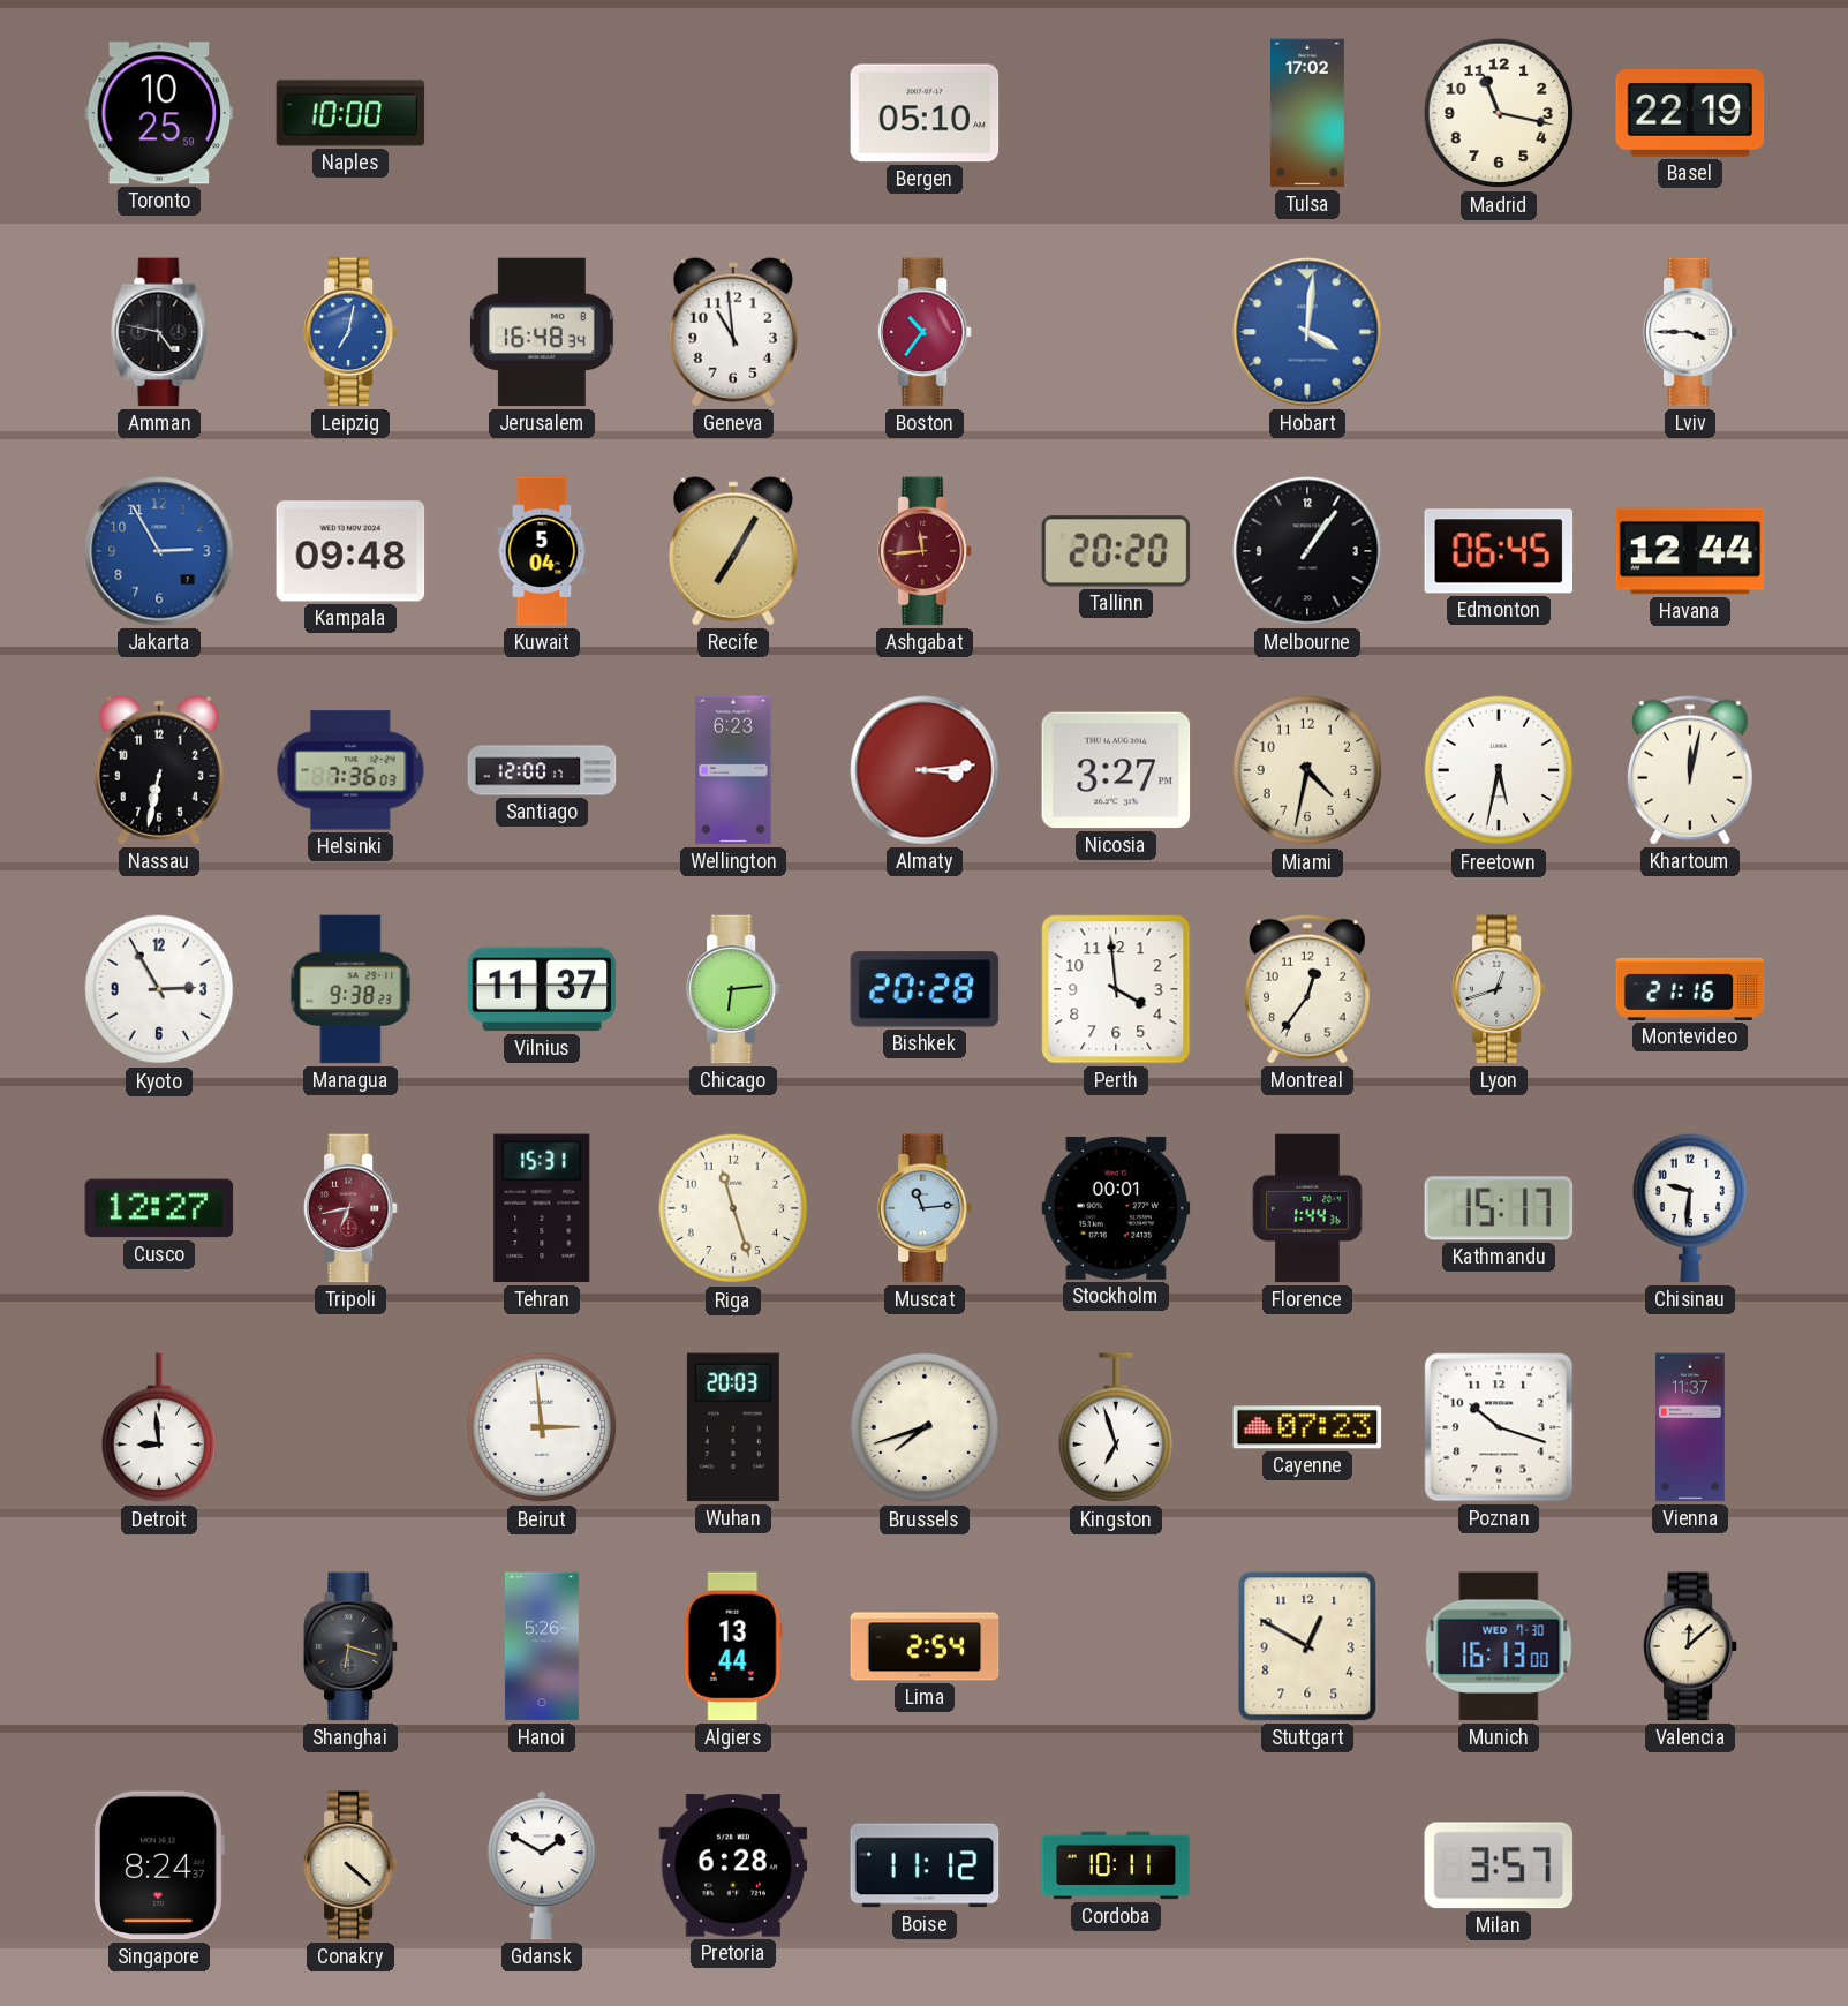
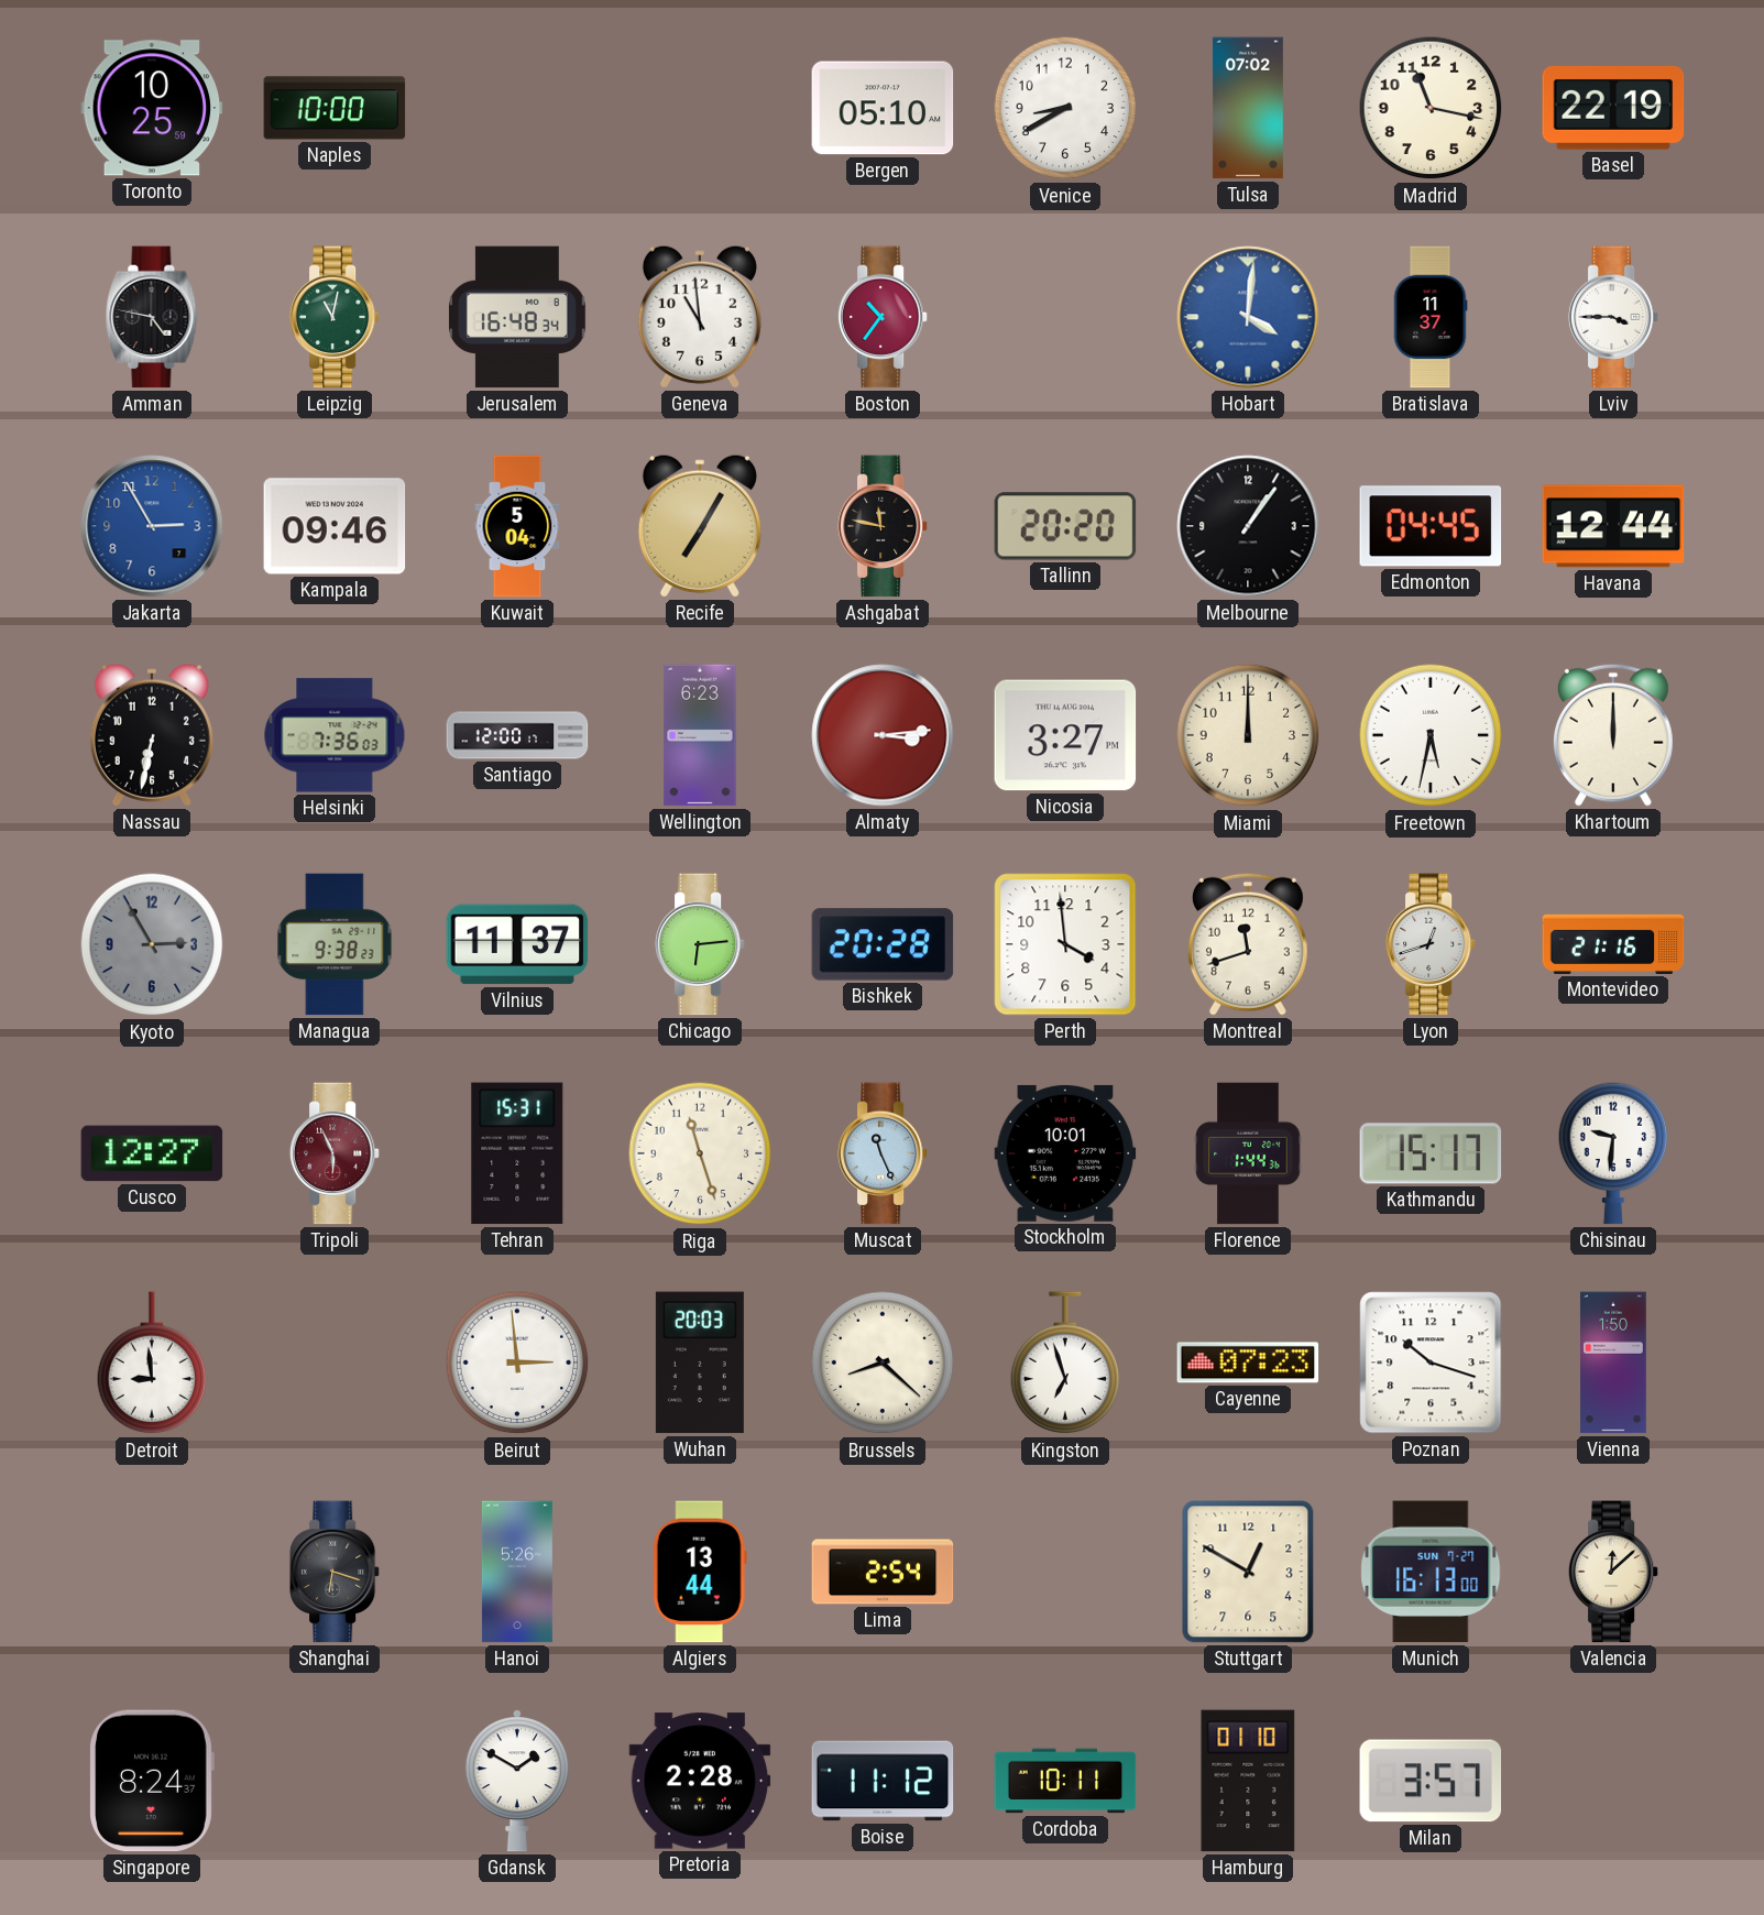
Venice: none -> 8:40
Tulsa: 17:02 -> 07:02
Leipzig: 7:02 -> 11:02
Leipzig dial: blue -> green
Bratislava: none -> 11:37
Kampala: 09:48 -> 09:46
Ashgabat: 11:44 -> 11:47
Ashgabat dial: burgundy -> black
Edmonton: 06:45 -> 04:45
Miami: 4:32 -> 12:00
Khartoum: 12:02 -> 12:00
Kyoto dial: white -> grey
Montreal: 12:36 -> 11:42
Tripoli: 6:43 -> 5:56
Muscat: 11:14 -> 11:26
Stockholm: 00:01 -> 10:01
Brussels: 7:42 -> 8:22
Vienna: 11:37 -> 1:50
Munich date: WED 7-30 -> SUN 7-27
Conakry: 4:22 -> none
Pretoria: 6:28 -> 2:28
Hamburg: none -> 01:10
